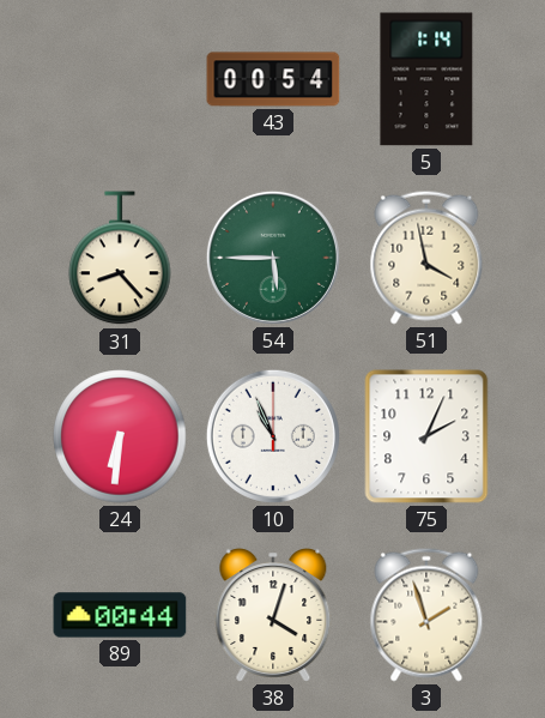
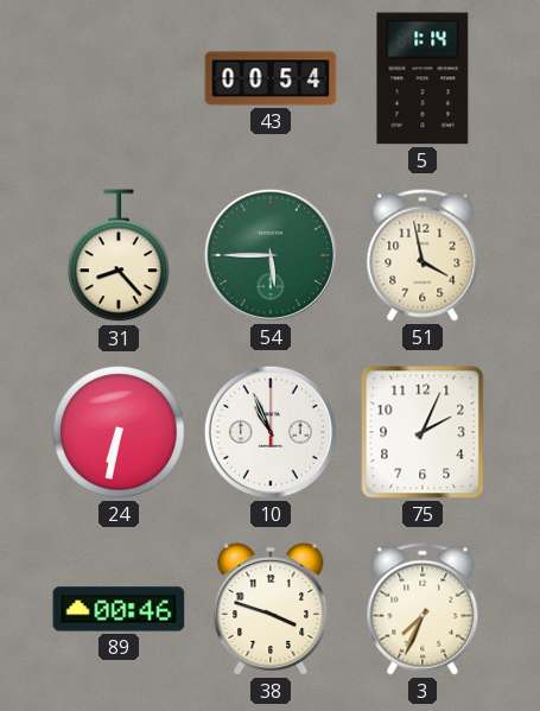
24: 6:31 -> 6:32
89: 00:44 -> 00:46
38: 4:03 -> 3:48
3: 1:57 -> 7:34
